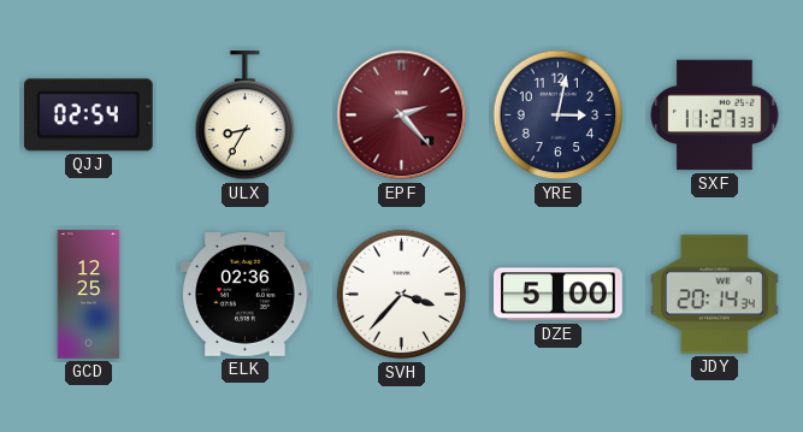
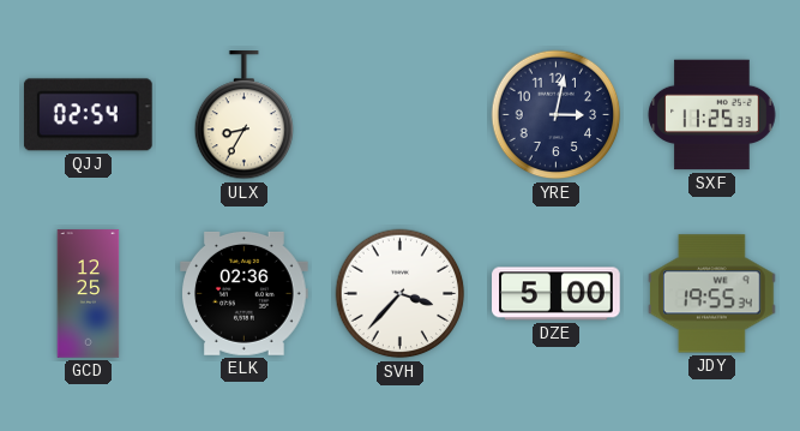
EPF: 2:23 -> none
SXF: 11:27 -> 11:25
JDY: 20:14 -> 19:55
